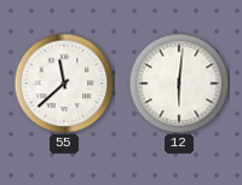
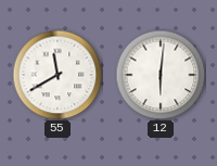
55: 11:38 -> 11:40
